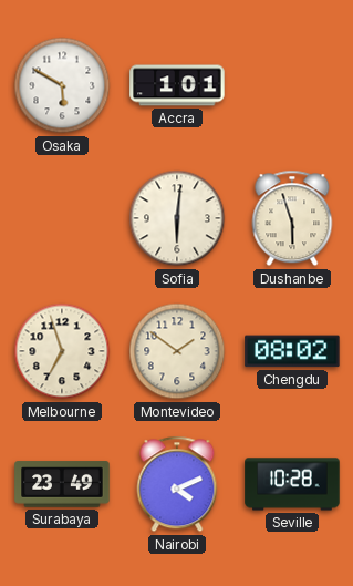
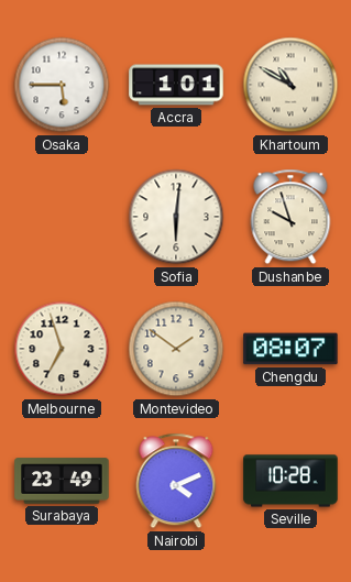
Osaka: 5:50 -> 5:45
Khartoum: none -> 10:50
Dushanbe: 5:57 -> 9:57
Chengdu: 08:02 -> 08:07
